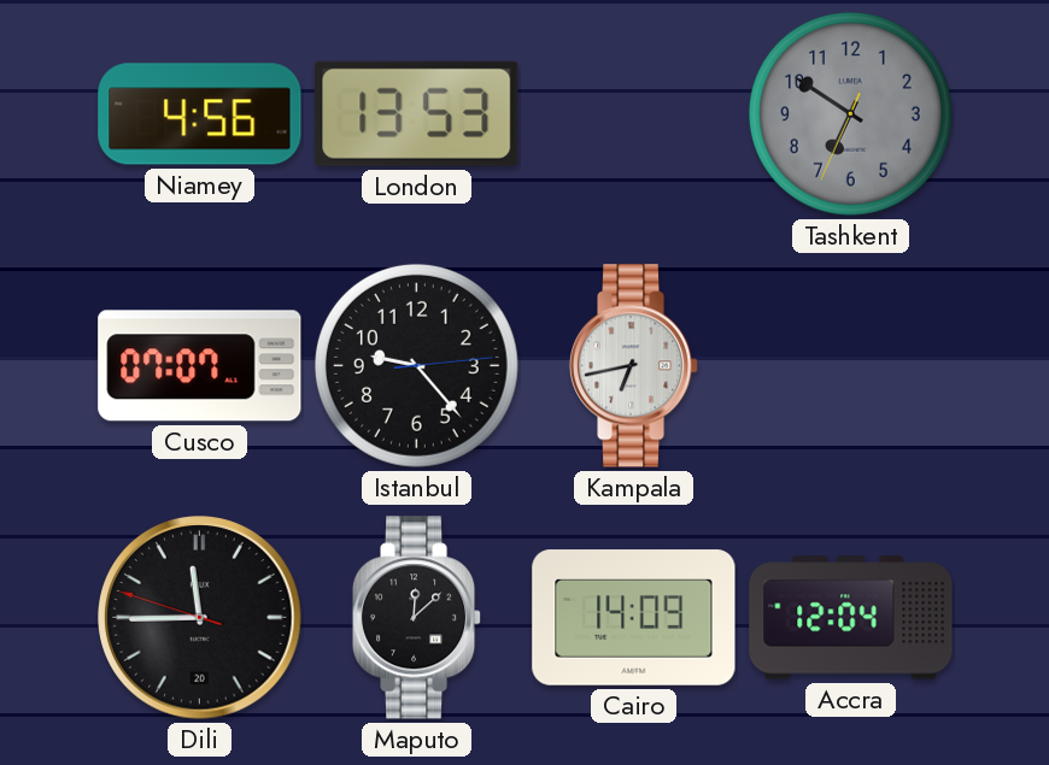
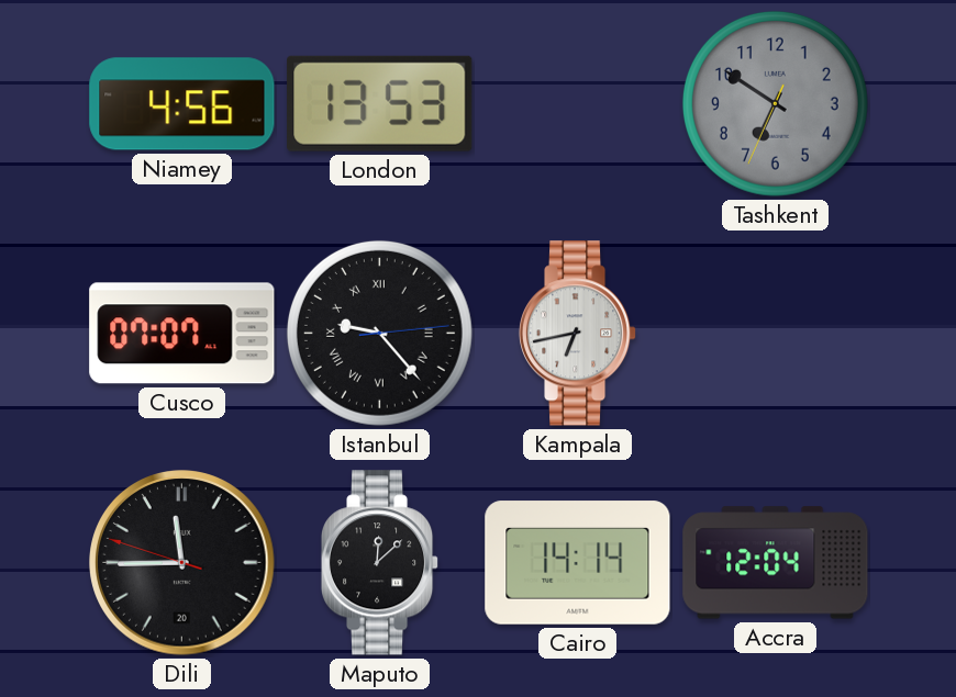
Istanbul numerals: Arabic -> Roman
Cairo: 14:09 -> 14:14
